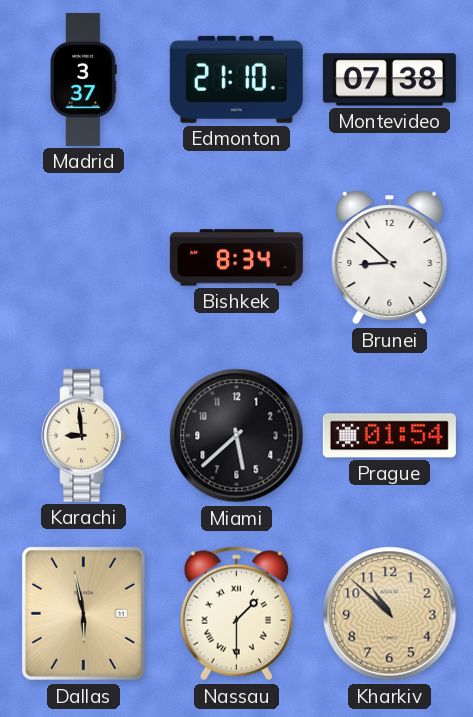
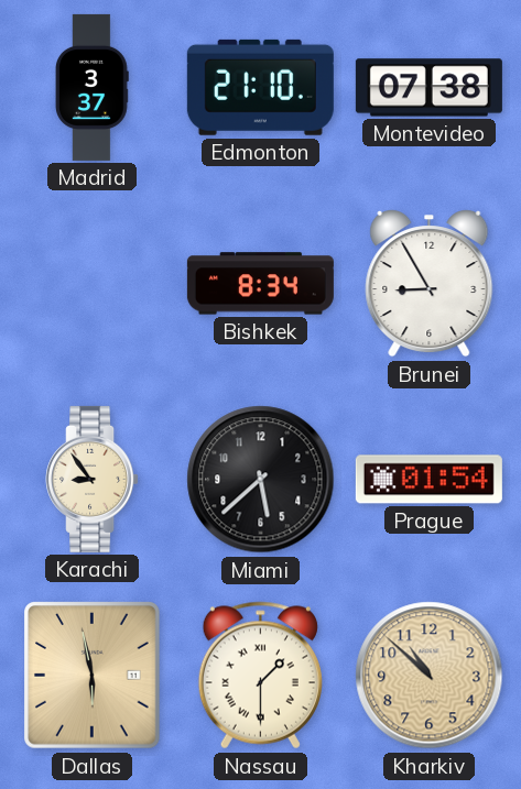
Brunei: 8:52 -> 8:55
Karachi: 8:59 -> 8:54
